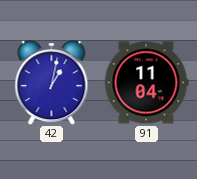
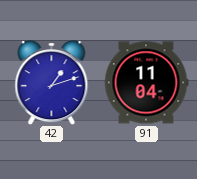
42: 1:02 -> 1:12
